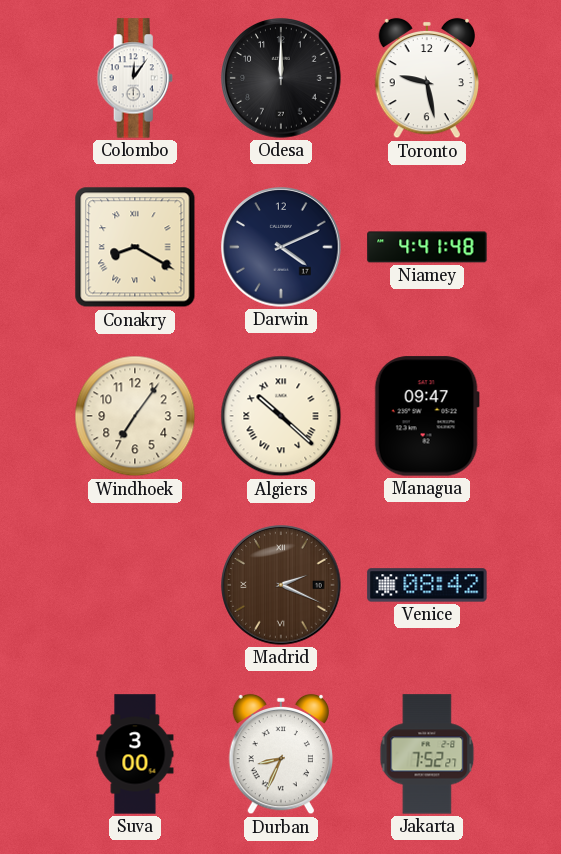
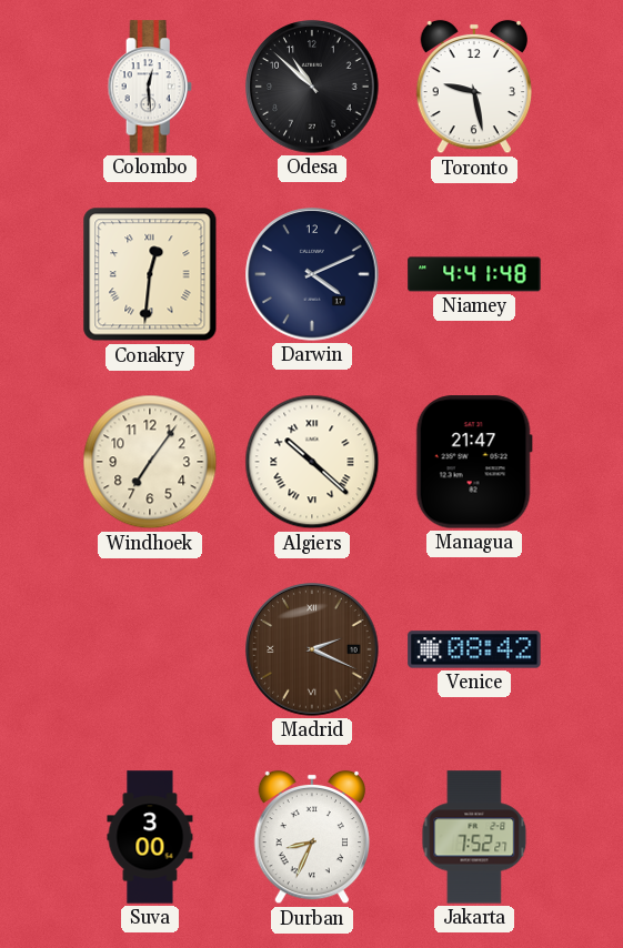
Colombo: 12:06 -> 12:29
Odesa: 12:00 -> 10:52
Conakry: 8:20 -> 12:31
Managua: 09:47 -> 21:47
